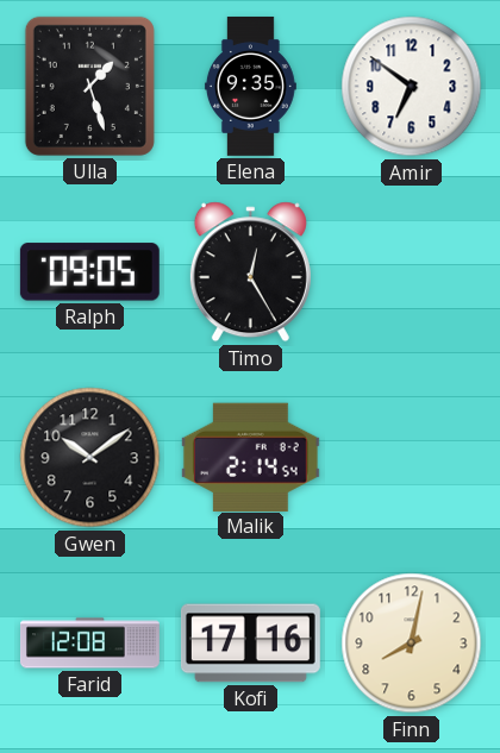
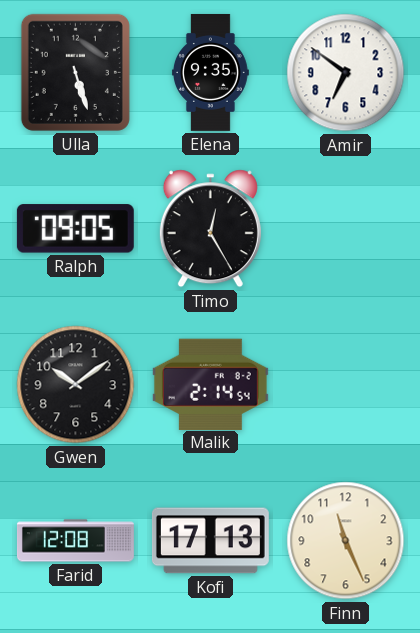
Ulla: 1:27 -> 5:27
Kofi: 17:16 -> 17:13
Finn: 8:02 -> 11:26
